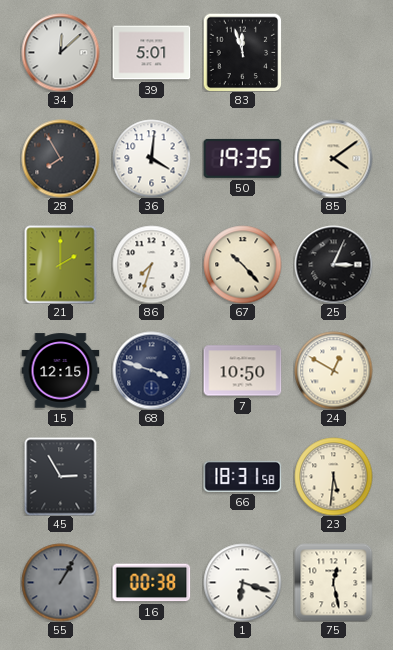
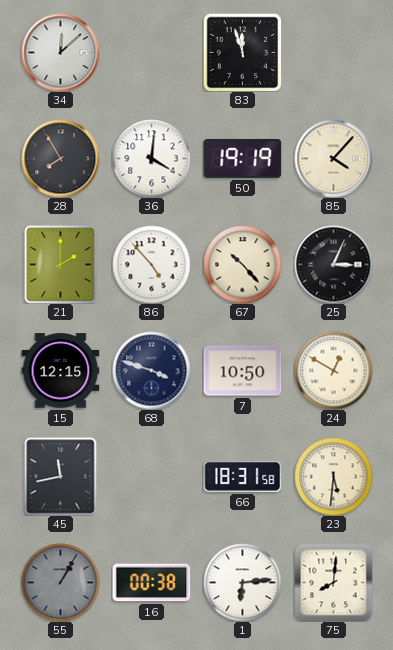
39: 5:01 -> none
50: 19:35 -> 19:19
85: 4:09 -> 4:07
86: 7:33 -> 4:53
45: 2:55 -> 11:43
1: 6:18 -> 6:14
75: 12:28 -> 8:01
